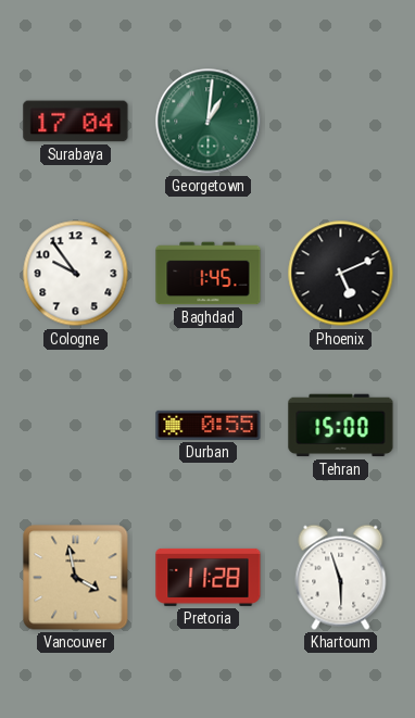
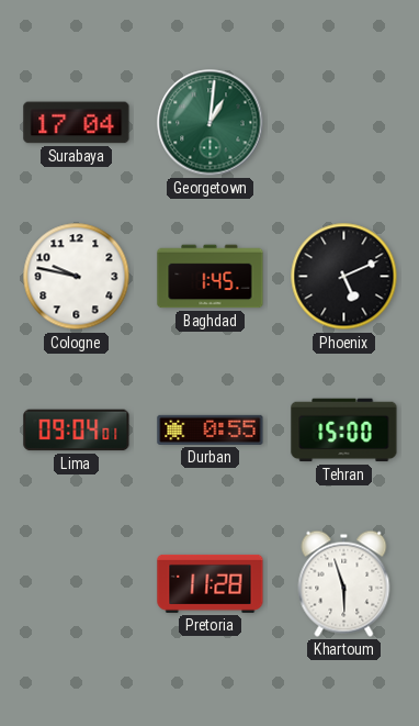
Cologne: 9:54 -> 9:47
Lima: none -> 09:04
Vancouver: 3:58 -> none
